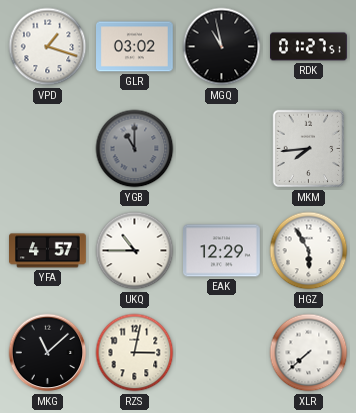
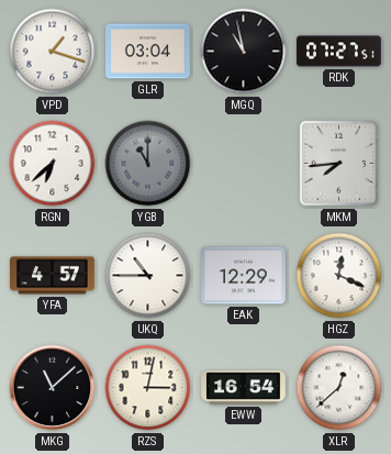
GLR: 03:02 -> 03:04
RDK: 01:27 -> 07:27
RGN: none -> 6:38
HGZ: 5:55 -> 12:19
EWW: none -> 16:54
XLR: 7:38 -> 12:38
